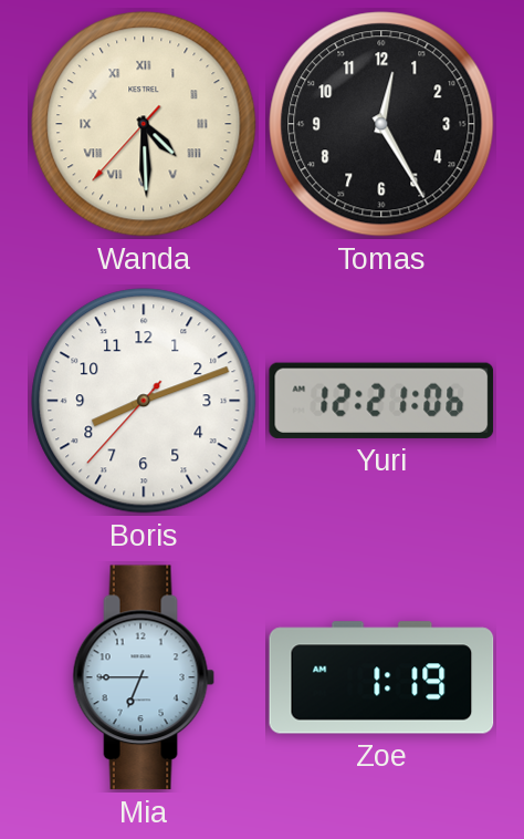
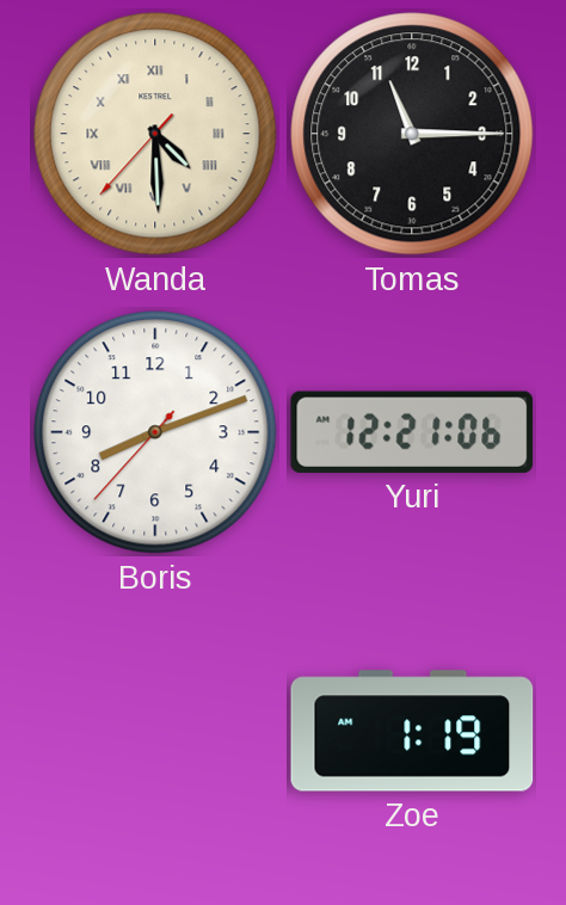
Tomas: 12:25 -> 11:15
Mia: 6:45 -> none
